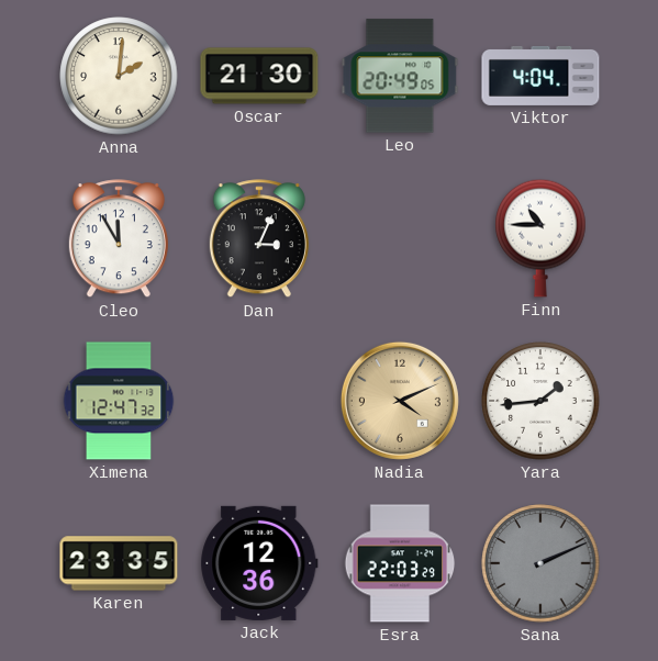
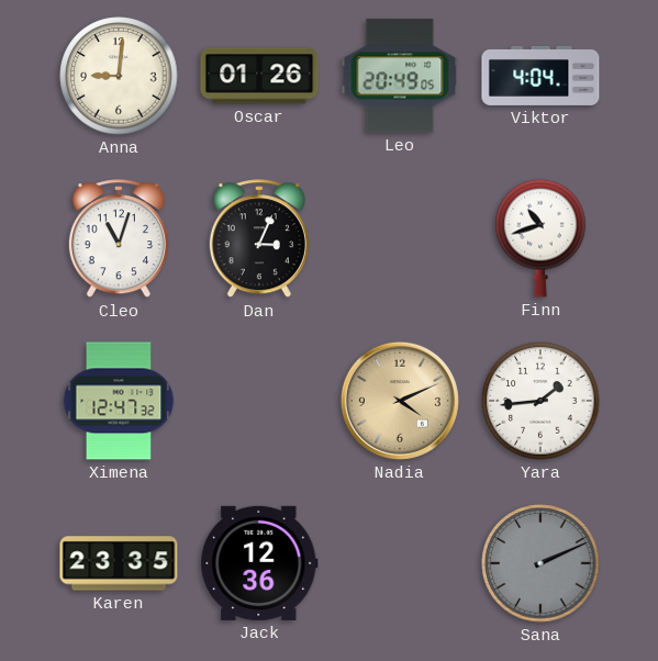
Anna: 2:01 -> 9:01
Oscar: 21:30 -> 01:26
Cleo: 11:55 -> 11:03
Finn: 10:45 -> 10:42
Esra: 22:03 -> none
